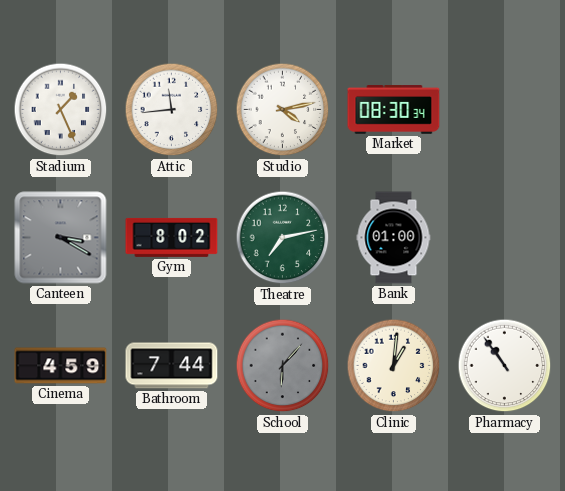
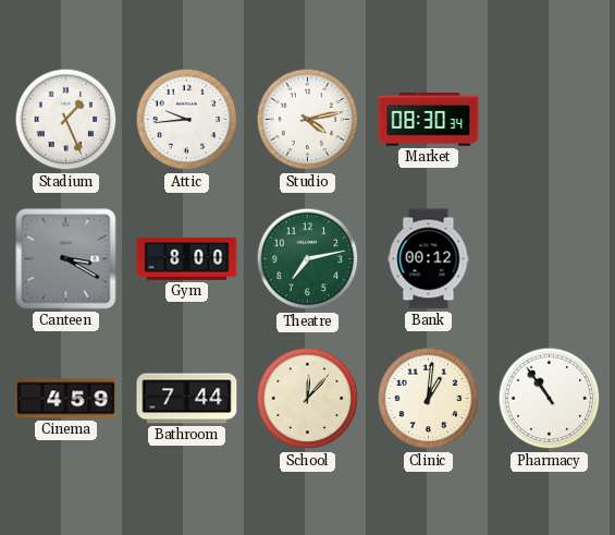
Attic: 11:44 -> 9:44
Gym: 8:02 -> 8:00
Bank: 01:00 -> 00:12
School: 6:07 -> 12:07
School dial: grey -> cream
